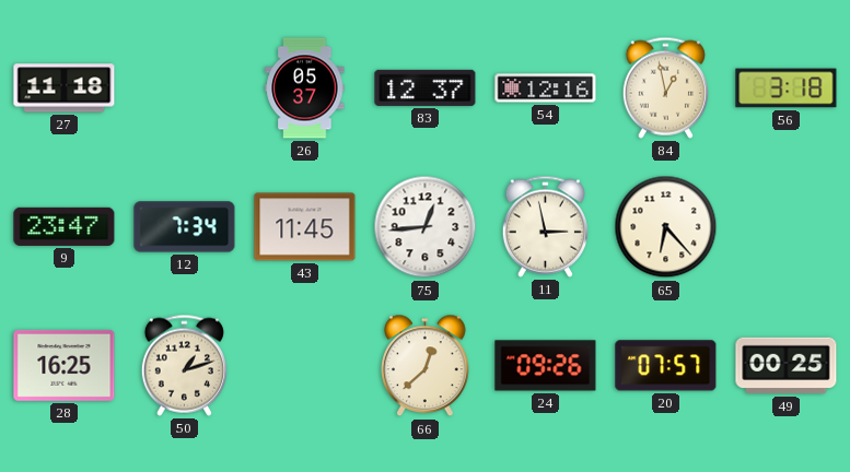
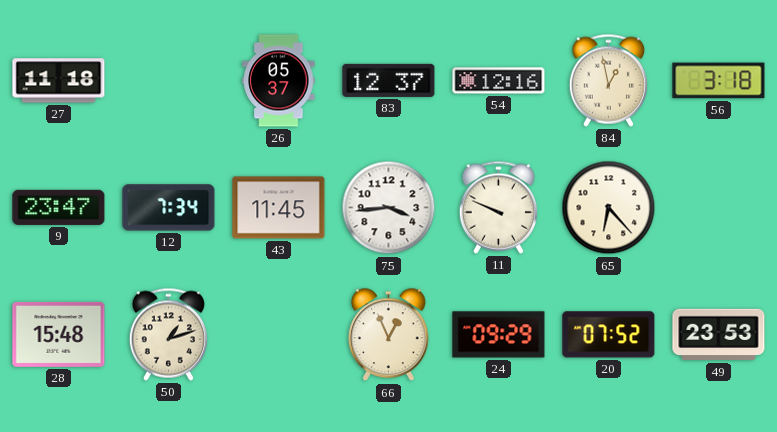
75: 12:44 -> 3:44
11: 2:58 -> 9:49
28: 16:25 -> 15:48
66: 12:38 -> 12:56
24: 09:26 -> 09:29
20: 07:57 -> 07:52
49: 00:25 -> 23:53
